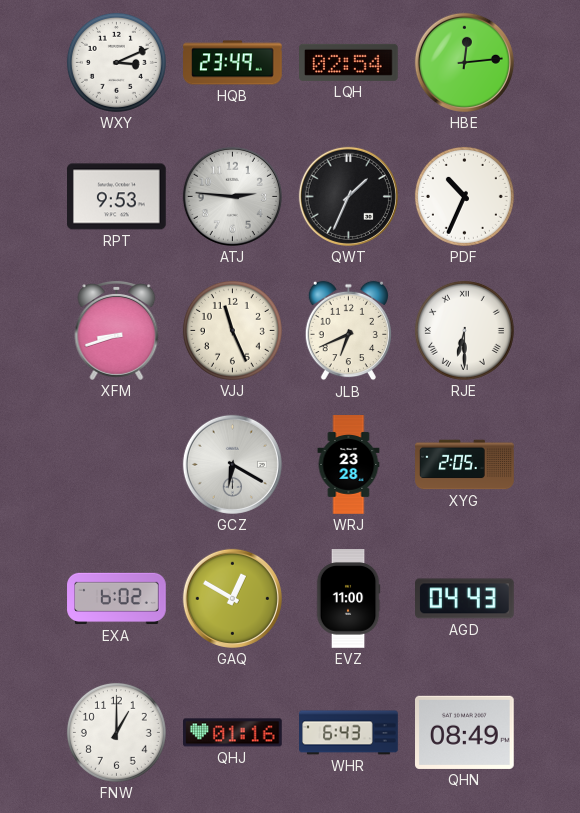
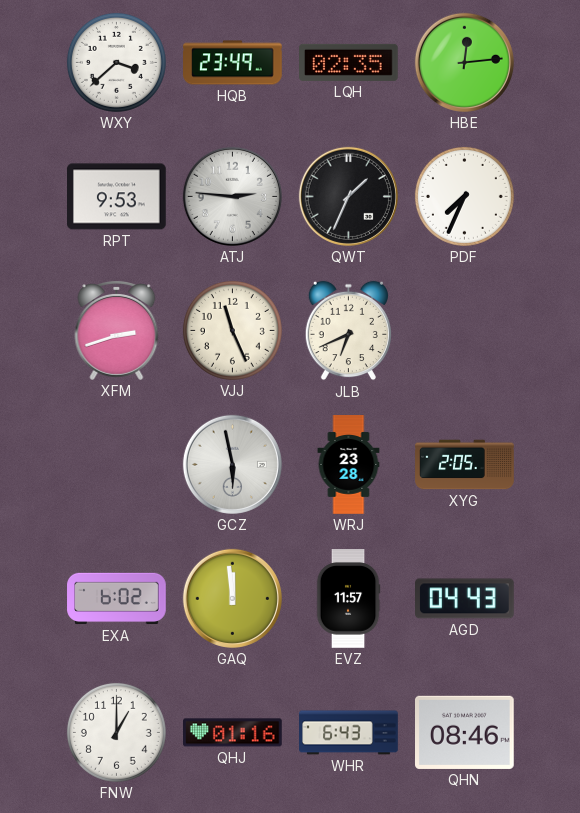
WXY: 3:11 -> 3:38
LQH: 02:54 -> 02:35
PDF: 10:34 -> 7:34
XFM: 8:42 -> 2:42
RJE: 6:30 -> none
GCZ: 6:20 -> 5:58
GAQ: 12:50 -> 11:59
EVZ: 11:00 -> 11:57
QHN: 08:49 -> 08:46
